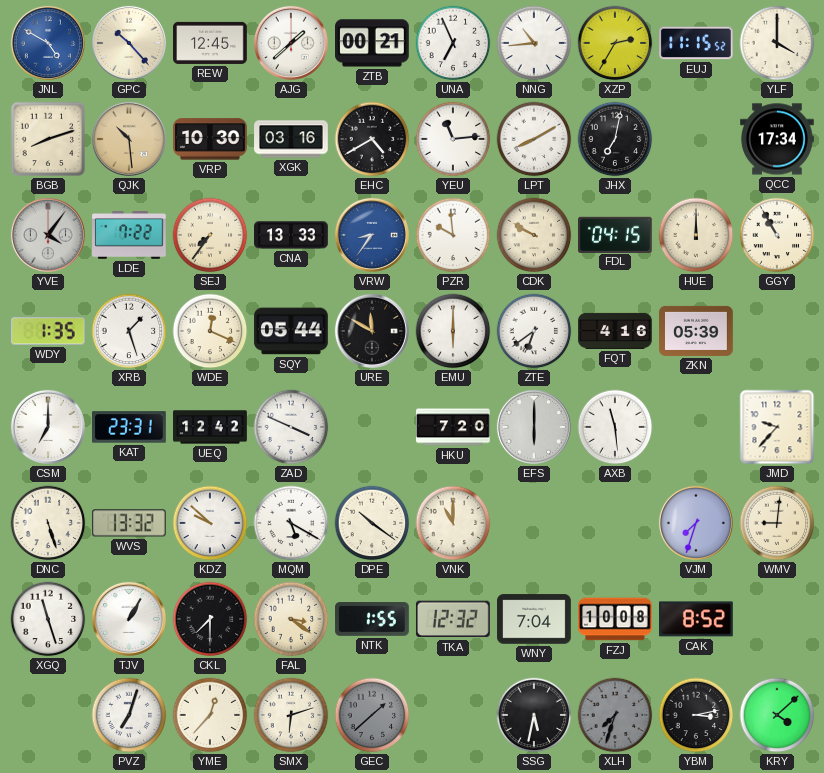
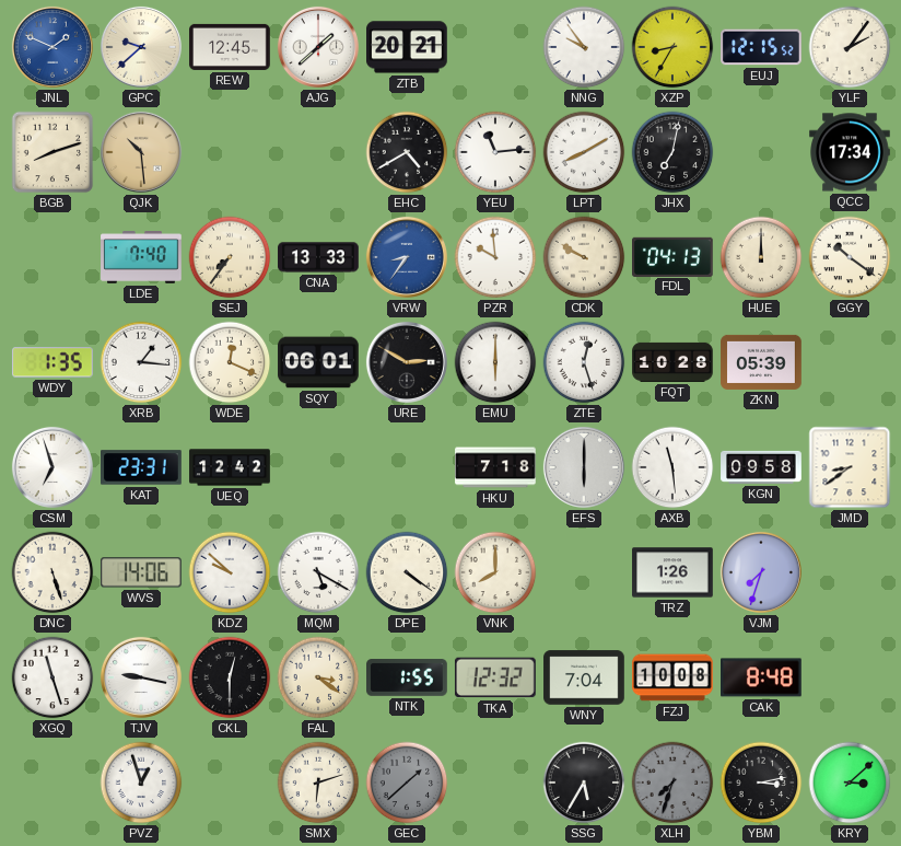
JNL: 4:50 -> 1:49
GPC: 10:23 -> 9:38
ZTB: 00:21 -> 20:21
UNA: 6:56 -> none
NNG: 10:44 -> 9:54
XZP: 2:35 -> 8:35
EUJ: 11:15 -> 12:15
YLF: 4:00 -> 2:06
VRP: 10:30 -> none
XGK: 03:16 -> none
YVE: 4:06 -> none
LDE: 7:22 -> 7:40
FDL: 04:15 -> 04:13
GGY: 10:55 -> 10:21
XRB: 1:27 -> 1:16
SQY: 05:44 -> 06:01
URE: 11:50 -> 2:50
ZTE: 6:39 -> 12:27
FQT: 4:16 -> 10:28
CSM: 7:00 -> 6:57
ZAD: 3:49 -> none
HKU: 7:20 -> 7:18
KGN: none -> 09:58
JMD: 9:37 -> 8:39
WVS: 13:32 -> 14:06
DPE: 10:21 -> 4:21
VNK: 11:00 -> 8:00
TRZ: none -> 1:26
WMV: 9:01 -> none
TJV: 1:05 -> 9:17
CKL: 7:30 -> 12:30
CAK: 8:52 -> 8:48
PVZ: 7:03 -> 12:57
YME: 12:37 -> none
SSG: 5:32 -> 5:35
KRY: 4:08 -> 3:08
